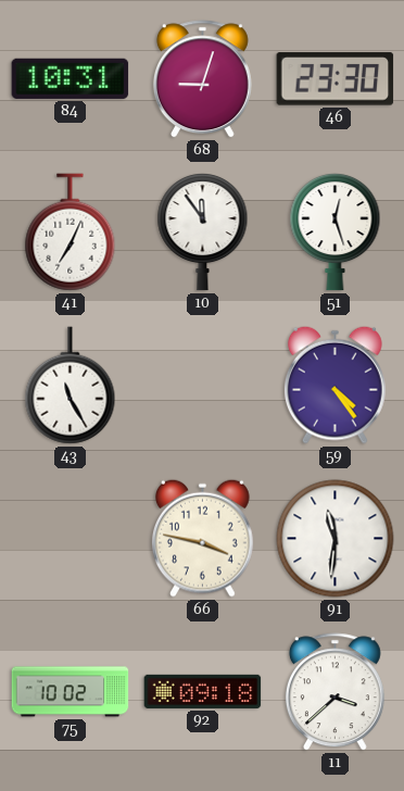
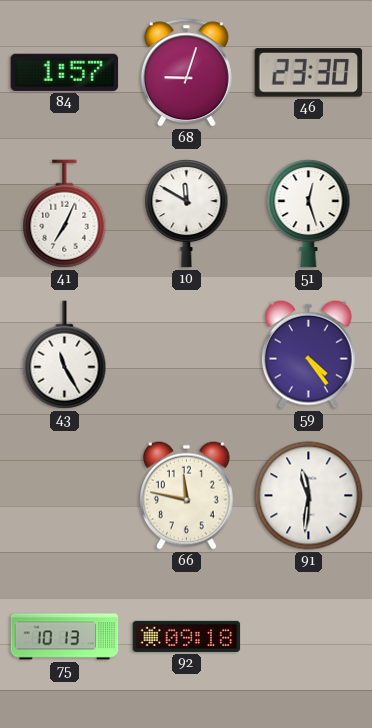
84: 10:31 -> 1:57
10: 11:54 -> 11:50
66: 3:47 -> 11:47
75: 10:02 -> 10:13
11: 3:38 -> none
